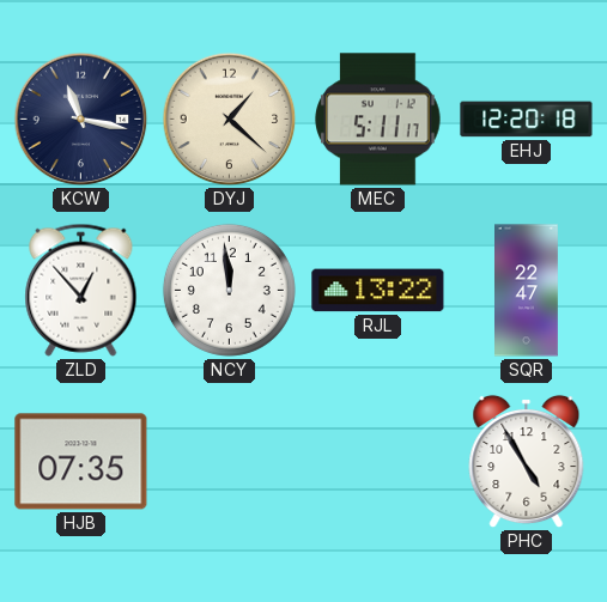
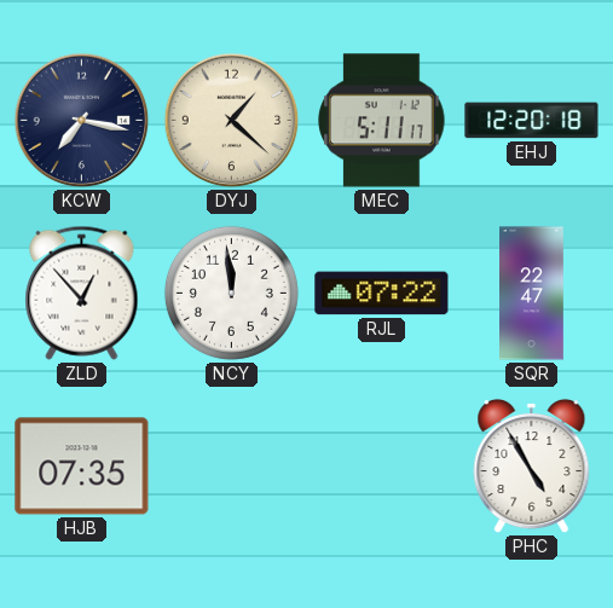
KCW: 11:17 -> 7:17
RJL: 13:22 -> 07:22
